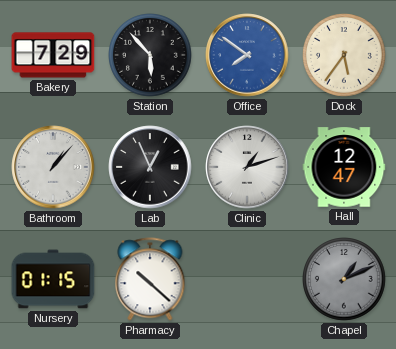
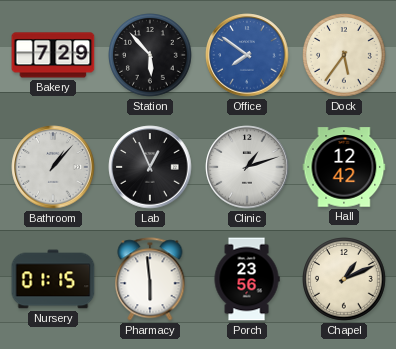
Hall: 12:47 -> 12:42
Pharmacy: 10:22 -> 5:59
Porch: none -> 23:56
Chapel dial: grey -> cream
